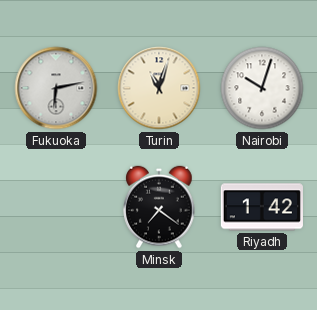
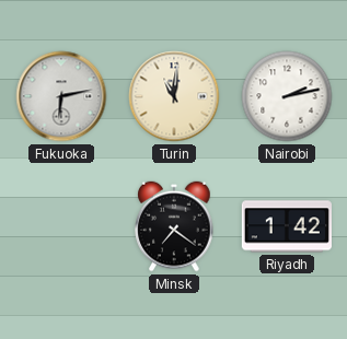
Turin: 11:03 -> 11:01
Nairobi: 10:03 -> 2:13
